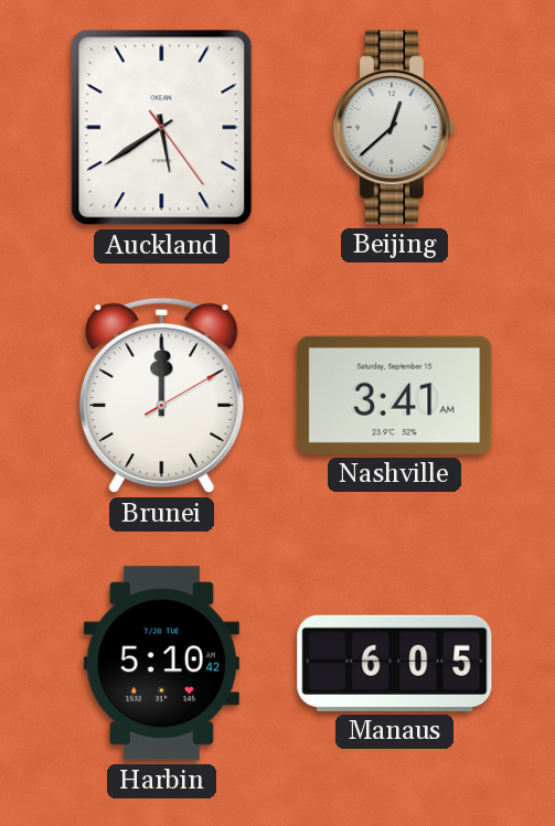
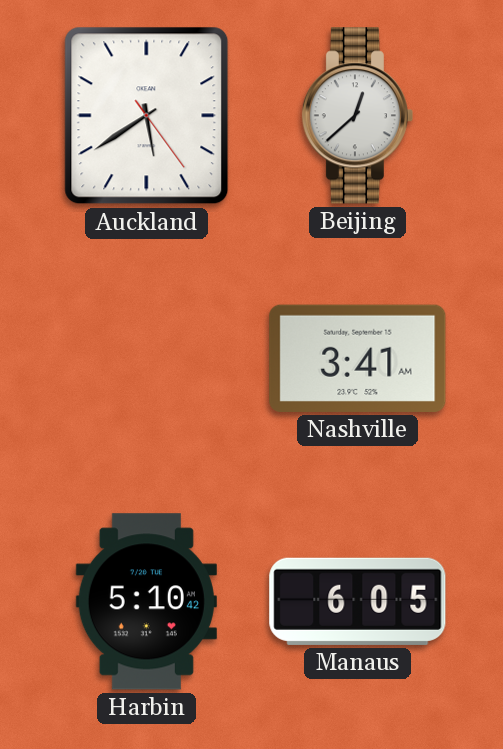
Brunei: 12:00 -> none
